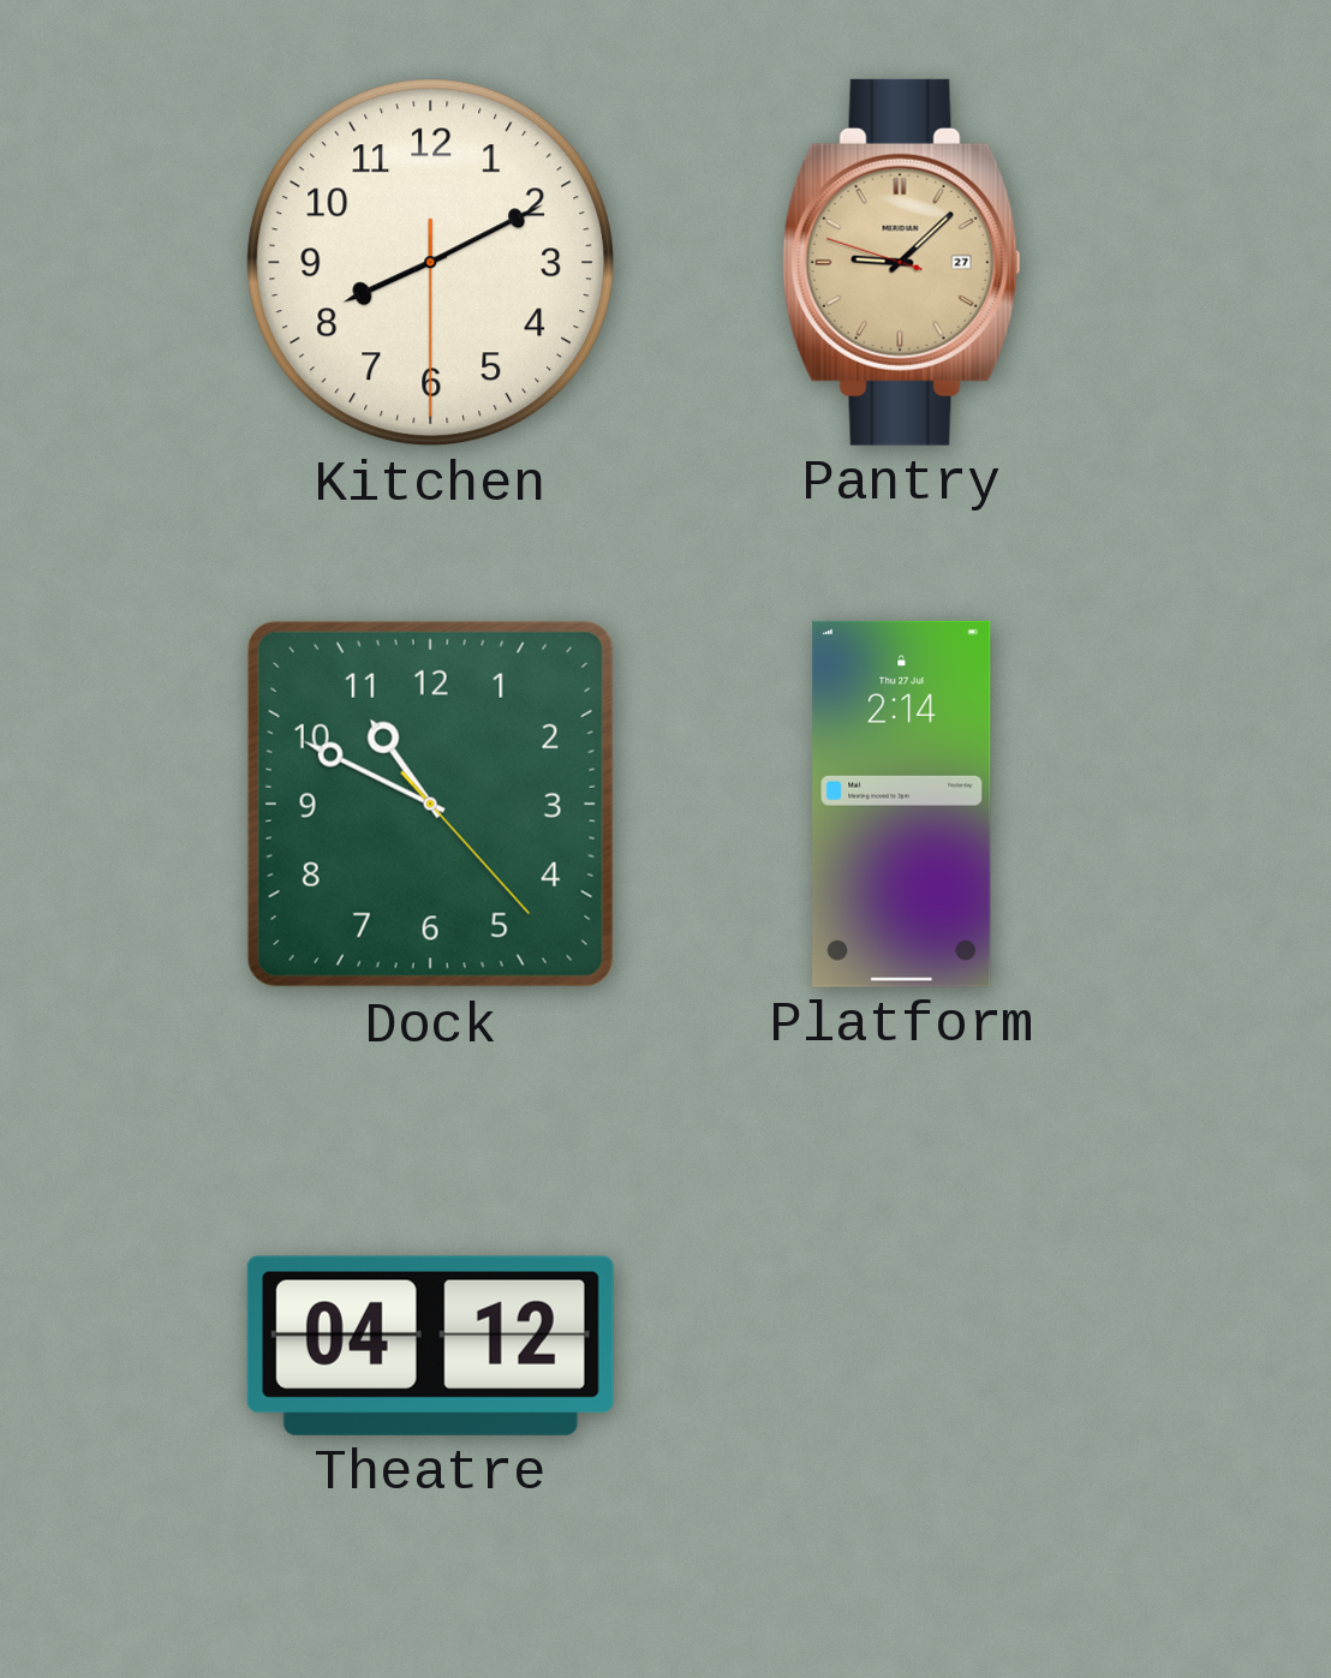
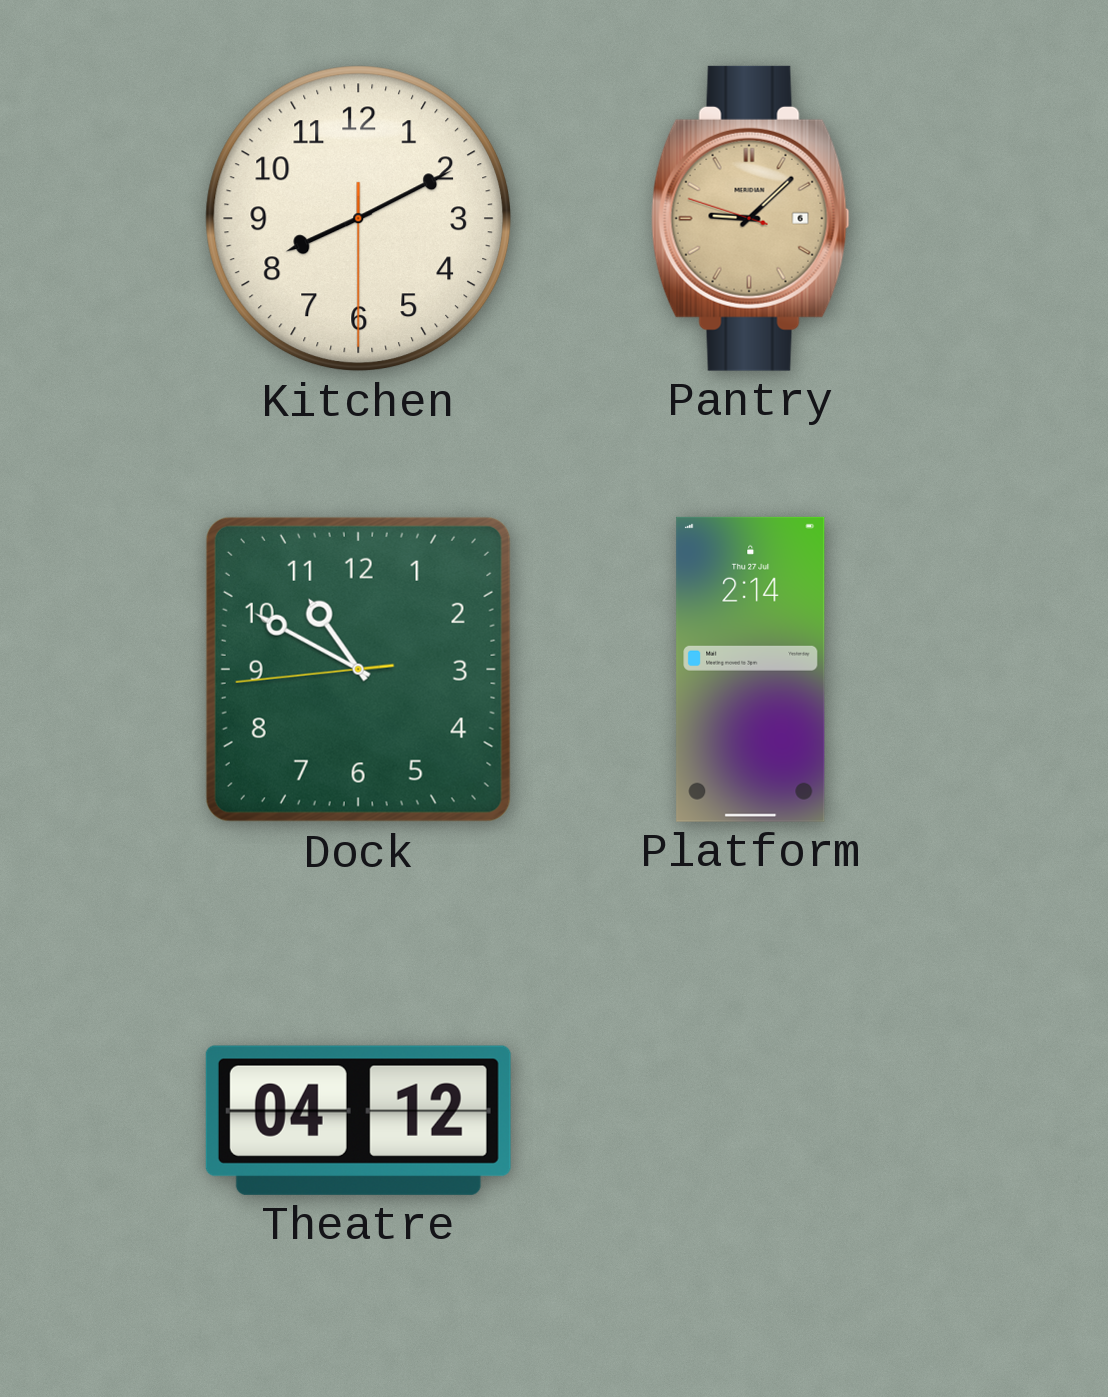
Pantry date: 27 -> 6
Dock: 10:49:23 -> 10:49:44
